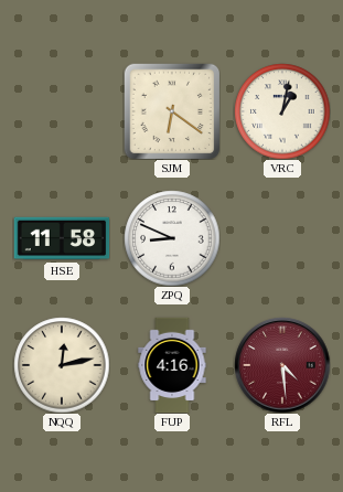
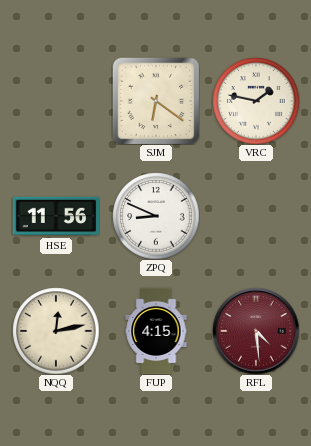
VRC: 1:02 -> 1:47
HSE: 11:58 -> 11:56
FUP: 4:16 -> 4:15
